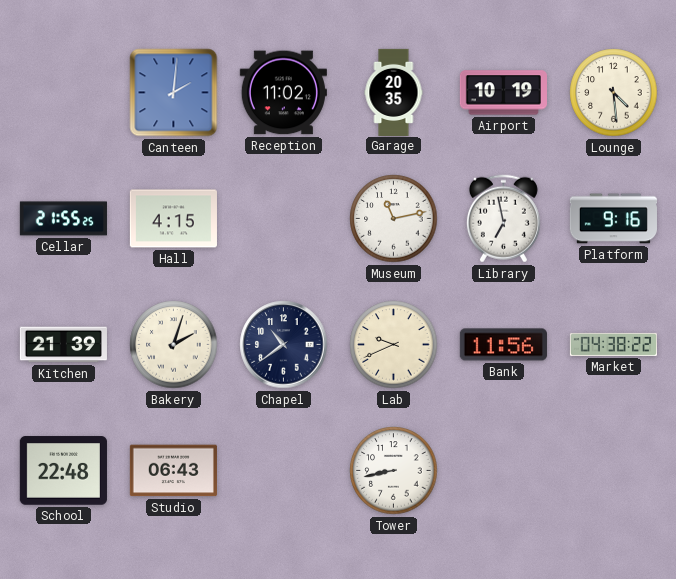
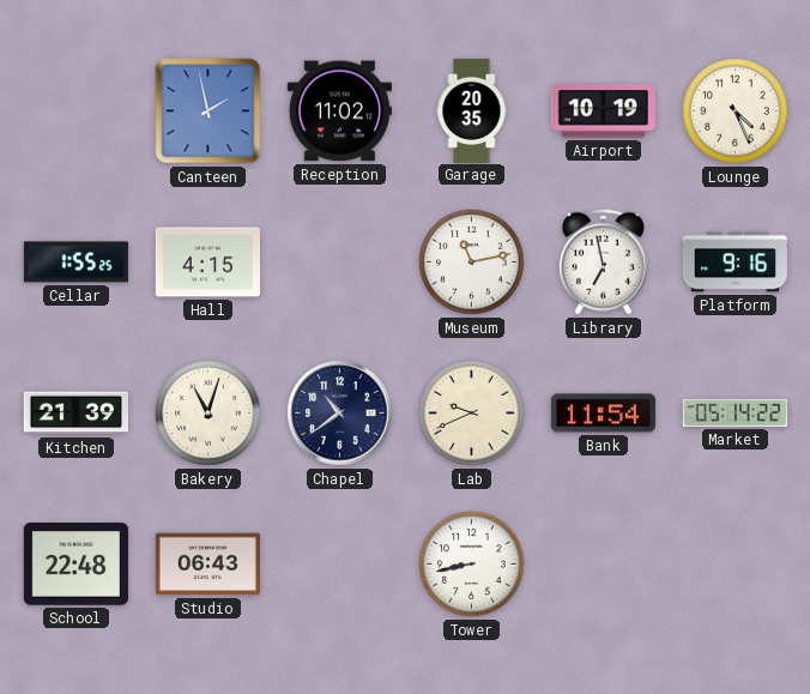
Canteen: 2:01 -> 1:58
Lounge: 4:29 -> 4:26
Cellar: 21:55 -> 1:55
Bakery: 2:03 -> 11:03
Bank: 11:56 -> 11:54
Market: 04:38 -> 05:14
